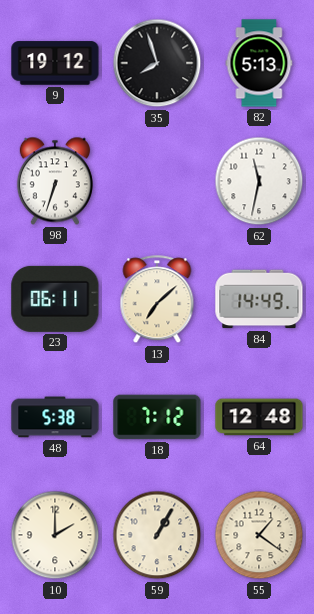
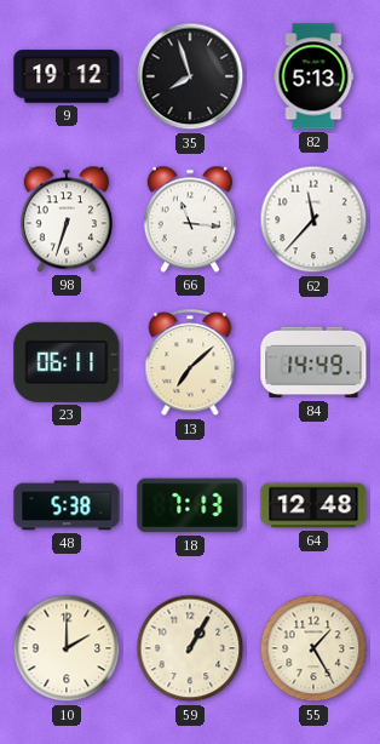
66: none -> 11:16
62: 11:32 -> 11:37
18: 7:12 -> 7:13
55: 1:21 -> 1:25
